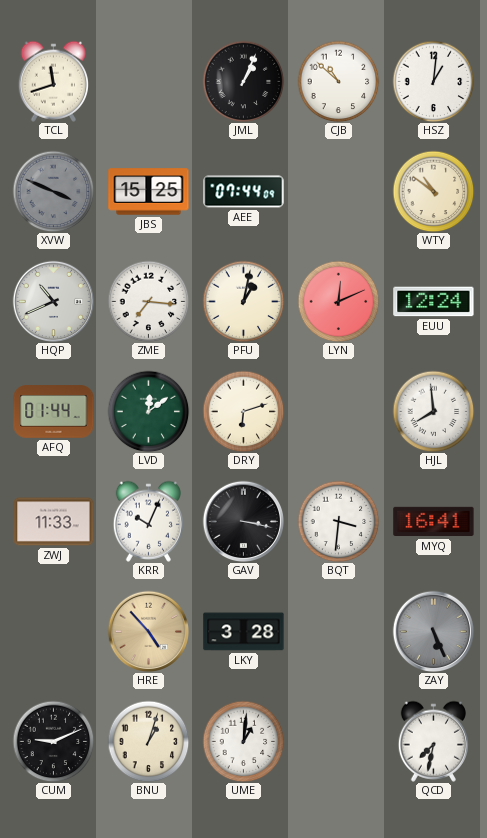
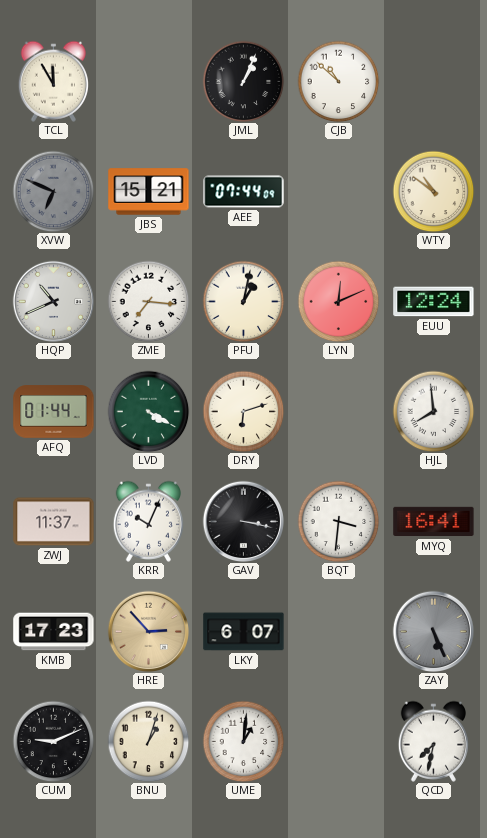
TCL: 11:42 -> 11:55
HSZ: 1:01 -> none
XVW: 3:49 -> 6:49
JBS: 15:25 -> 15:21
LVD: 12:09 -> 4:20
ZWJ: 11:33 -> 11:37
KMB: none -> 17:23
HRE: 4:53 -> 2:53
LKY: 3:28 -> 6:07
